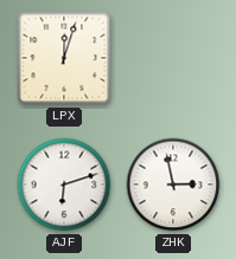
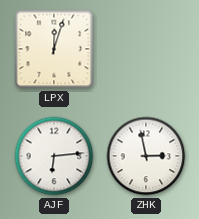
AJF: 6:12 -> 6:14
